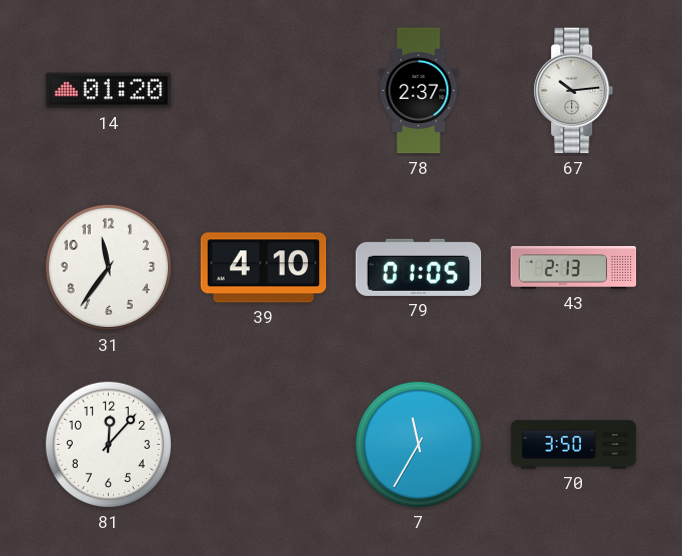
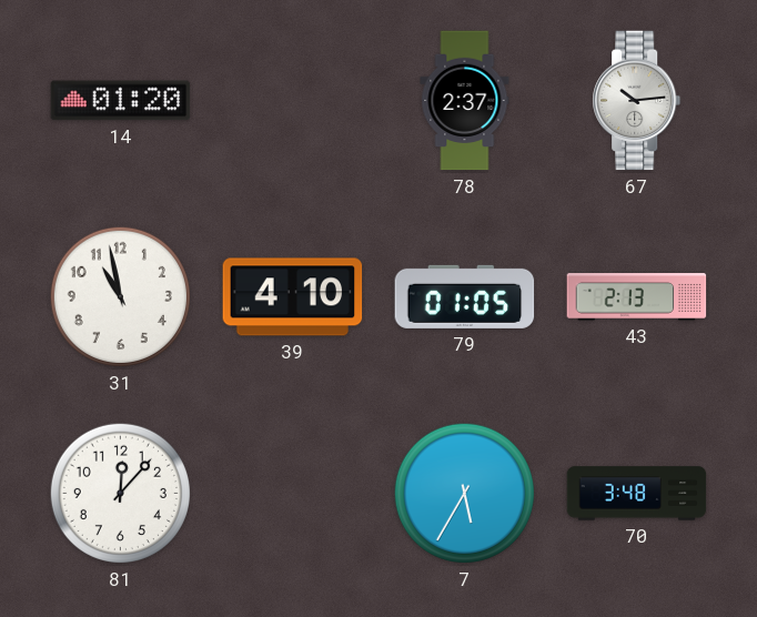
31: 11:36 -> 10:58
7: 11:35 -> 5:35
70: 3:50 -> 3:48
